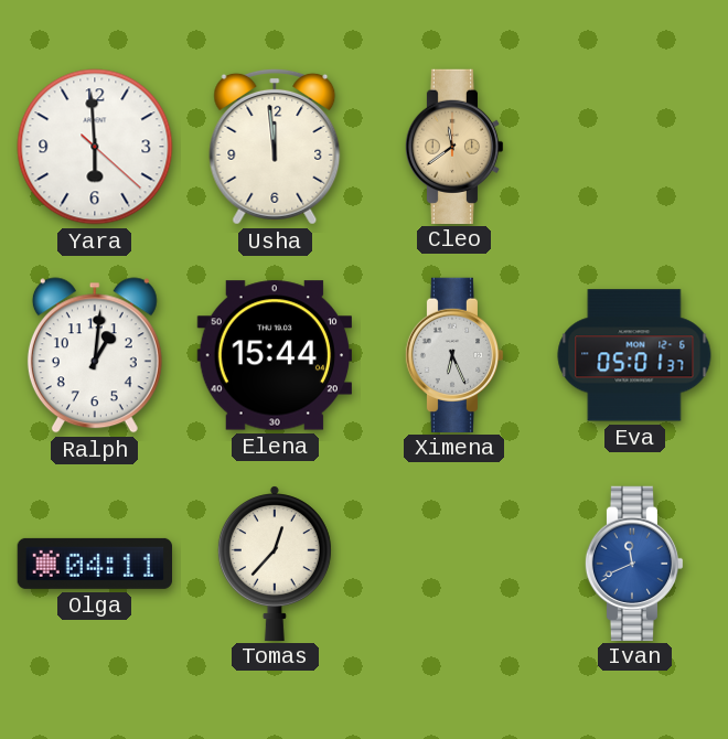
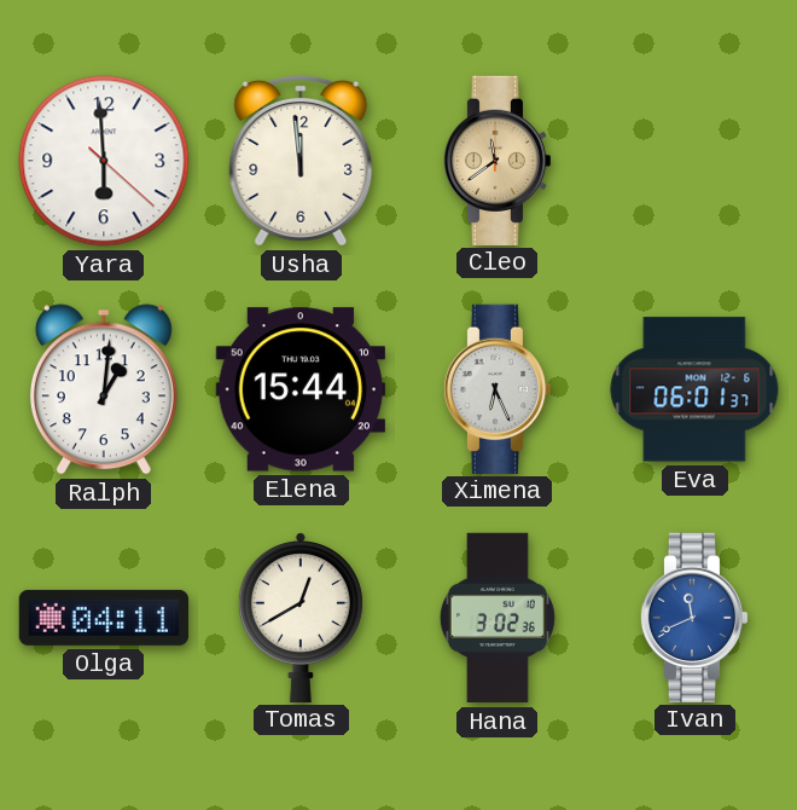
Eva: 05:01 -> 06:01
Tomas: 12:37 -> 12:40
Hana: none -> 3:02
